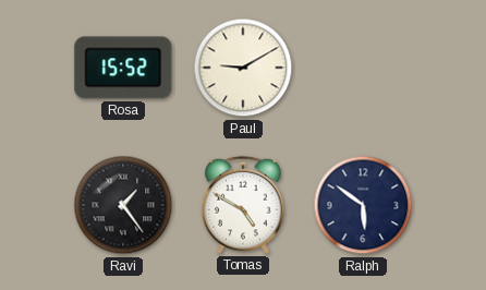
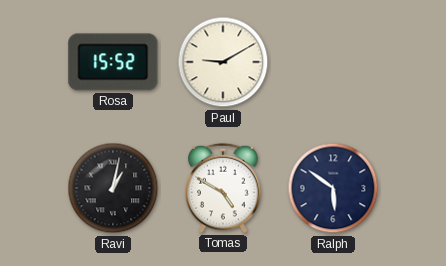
Ravi: 1:24 -> 1:02
